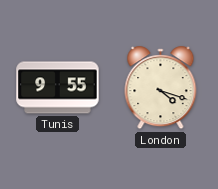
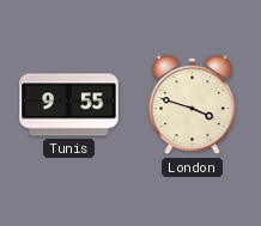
London: 4:18 -> 3:48
